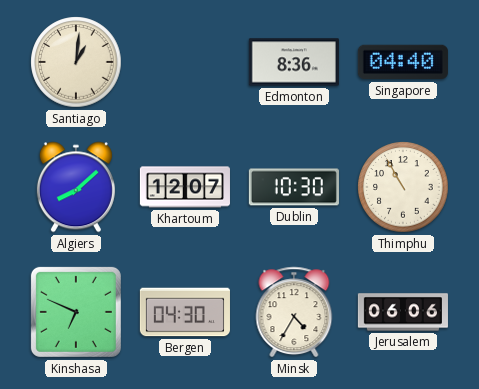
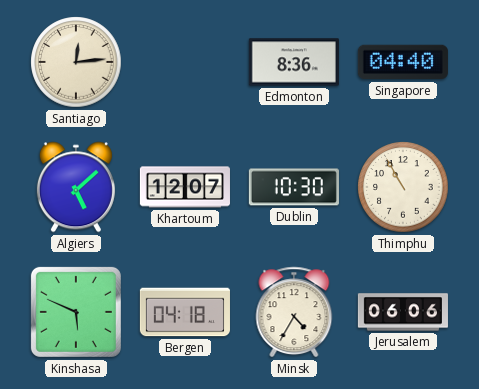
Santiago: 1:01 -> 12:14
Algiers: 8:08 -> 5:08
Kinshasa: 6:49 -> 5:49
Bergen: 04:30 -> 04:18
